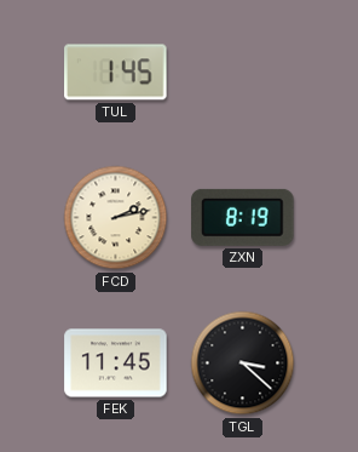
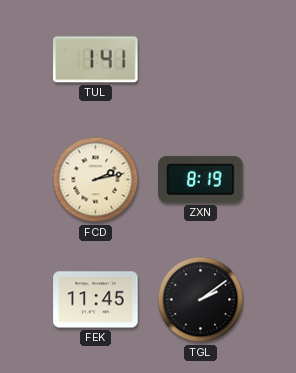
TUL: 1:45 -> 1:41
TGL: 3:22 -> 2:09
